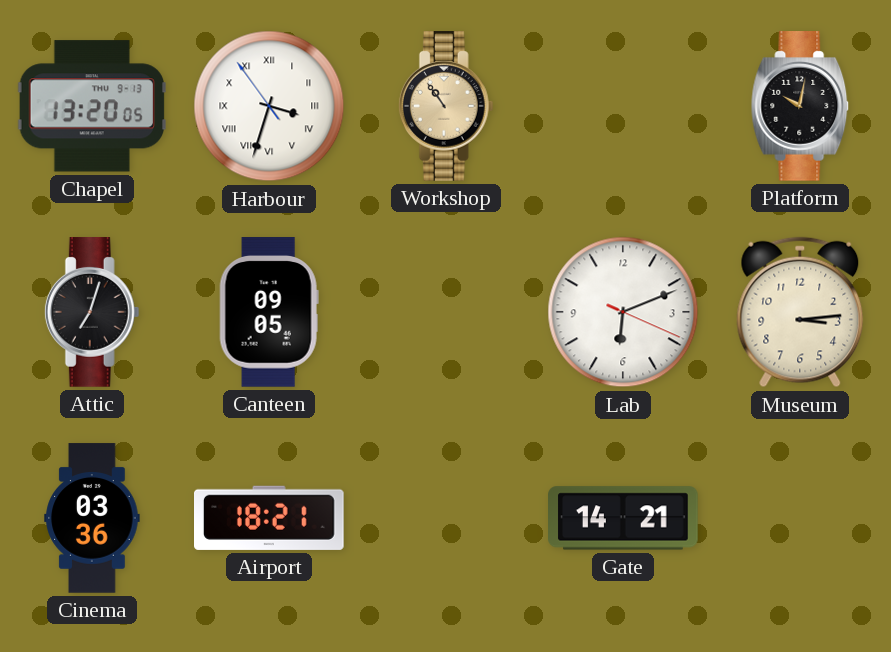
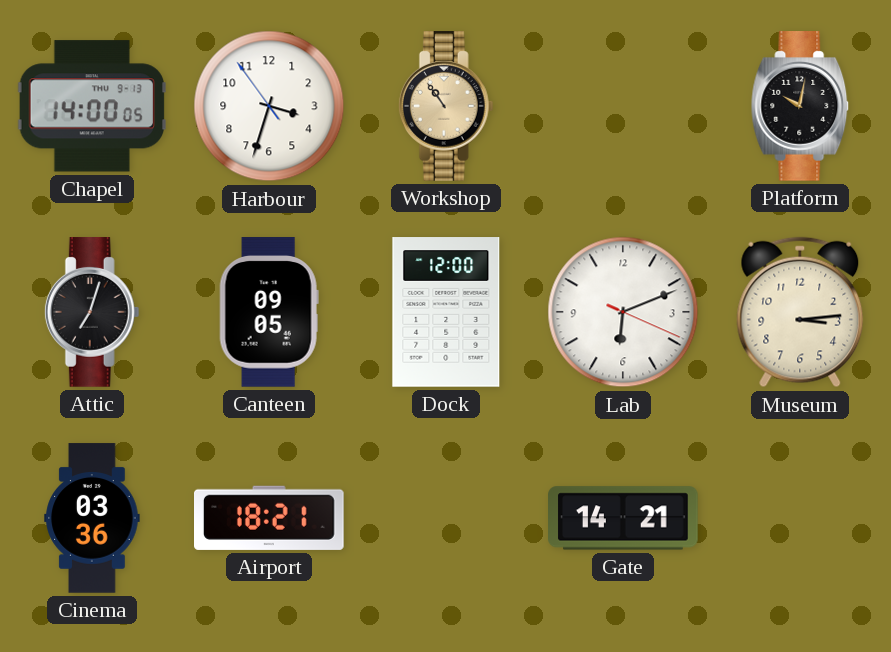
Chapel: 13:20 -> 14:00
Harbour numerals: Roman -> Arabic
Dock: none -> 12:00
